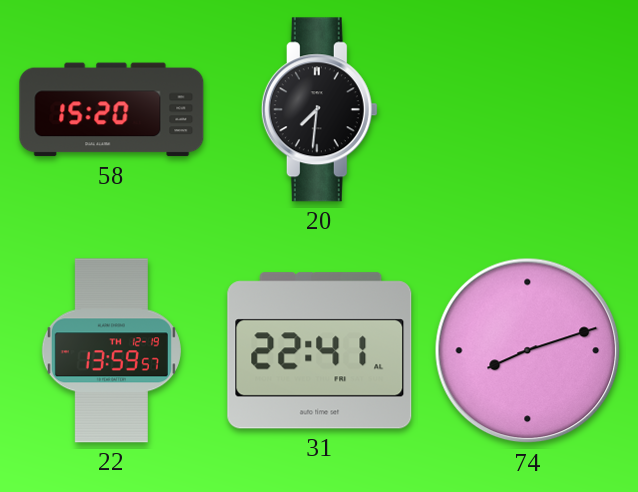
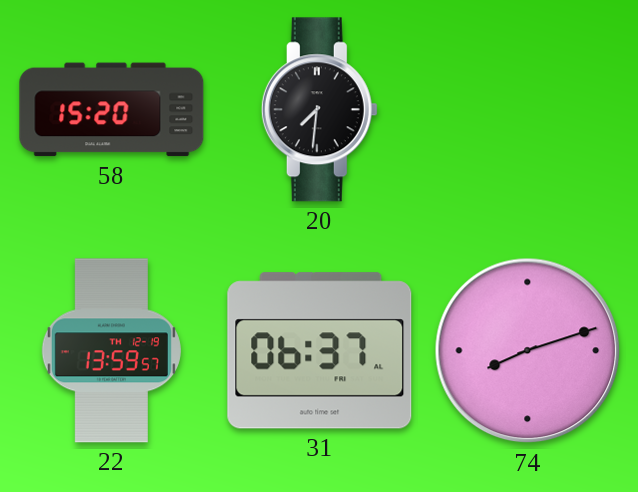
31: 22:41 -> 06:37
